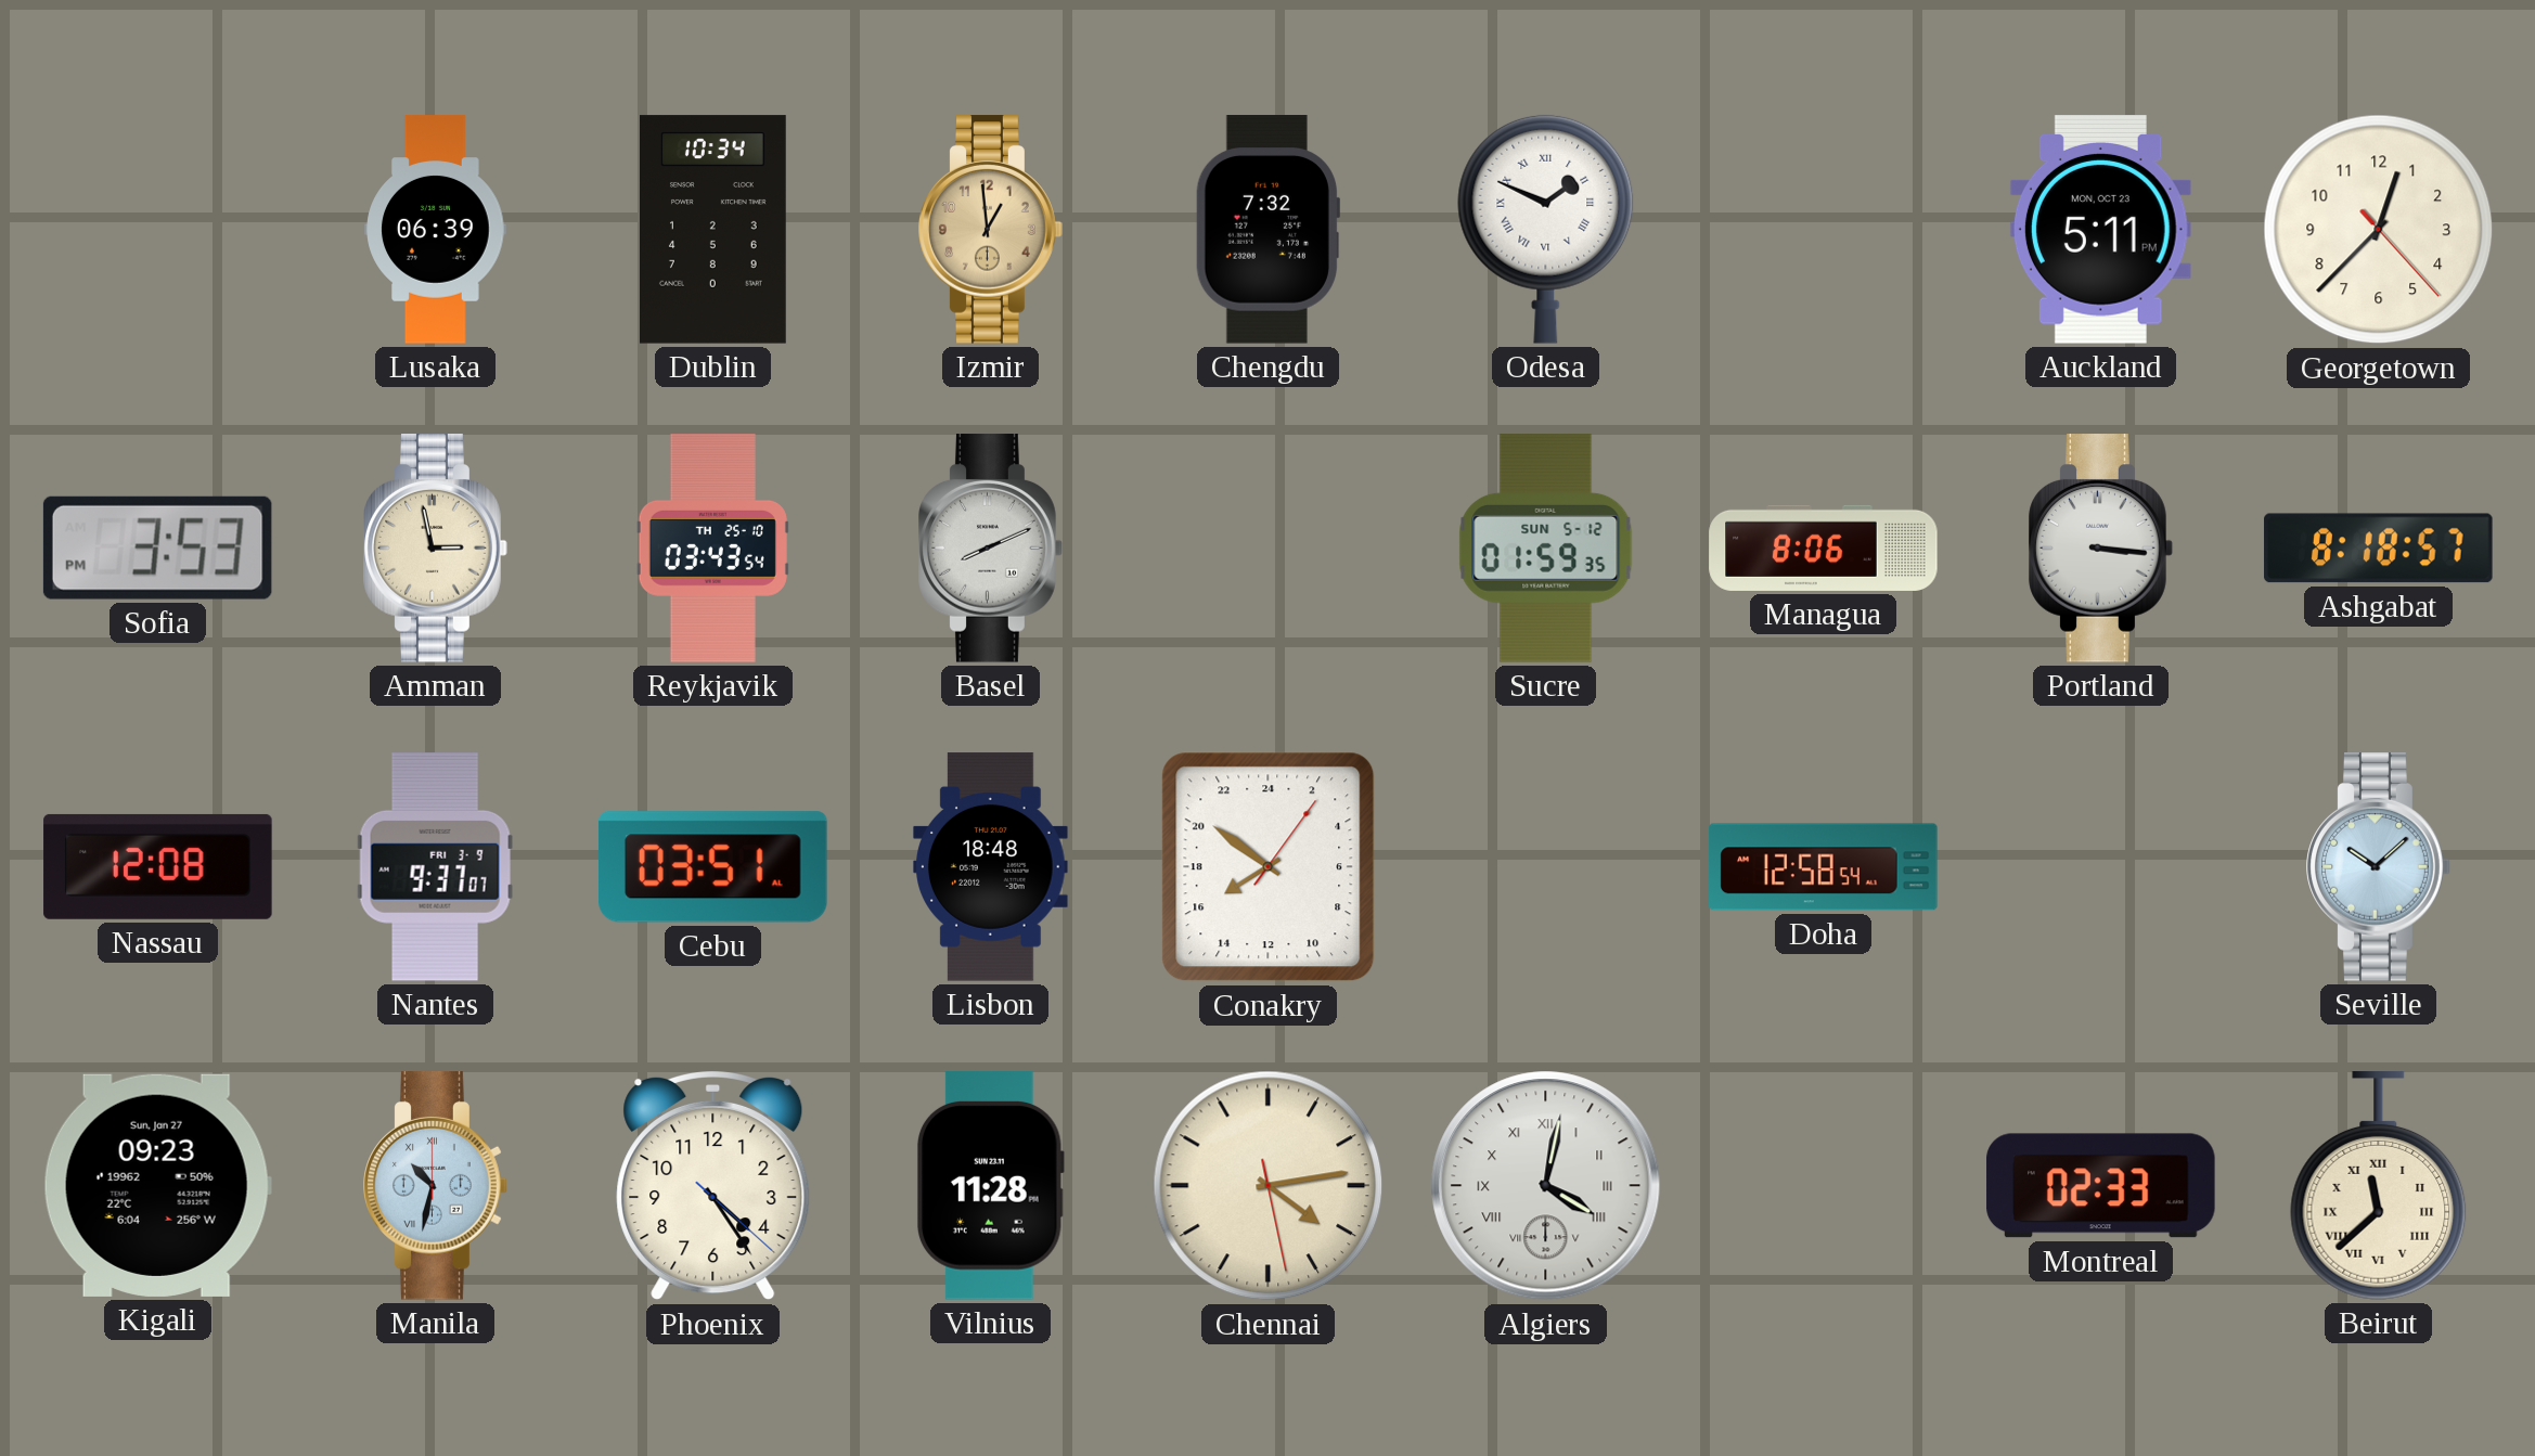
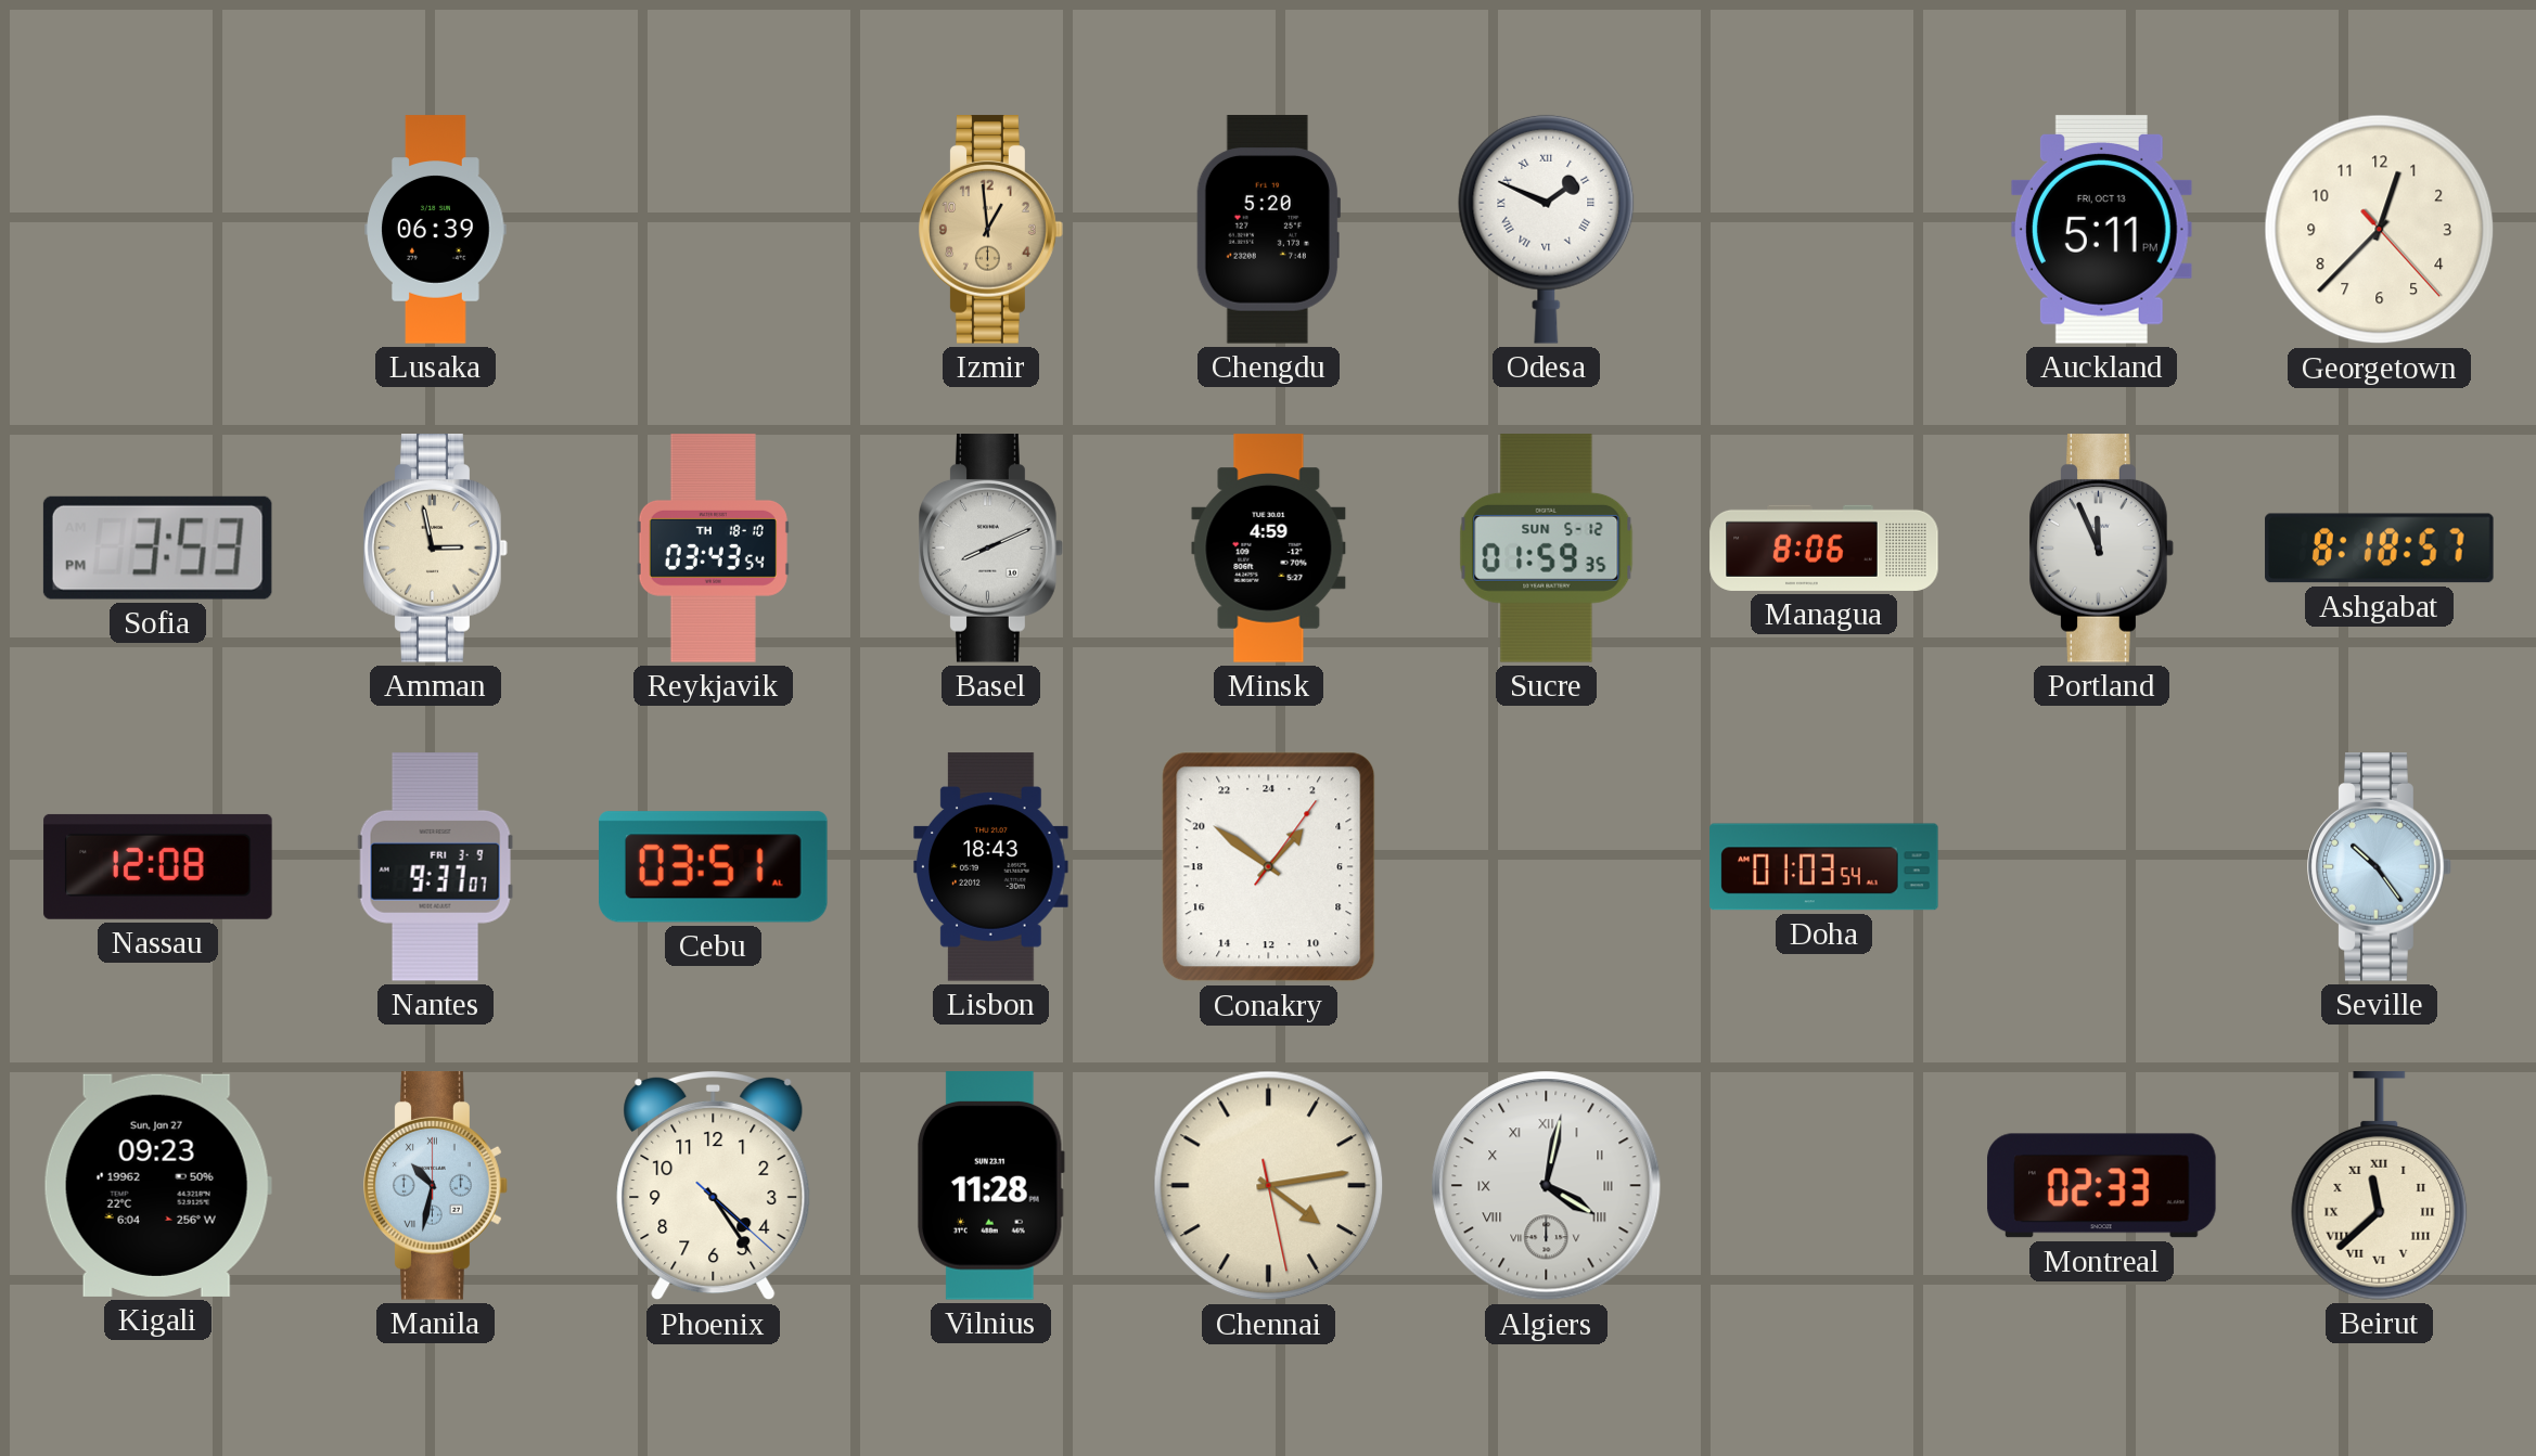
Dublin: 10:34 -> none
Chengdu: 7:32 -> 5:20
Auckland date: MON, OCT 23 -> FRI, OCT 13
Reykjavik date: TH 25-10 -> TH 18-10
Minsk: none -> 4:59
Portland: 3:16 -> 11:56
Lisbon: 18:48 -> 18:43
Conakry: 15:51 -> 2:51
Doha: 12:58 -> 01:03
Seville: 10:08 -> 10:24
